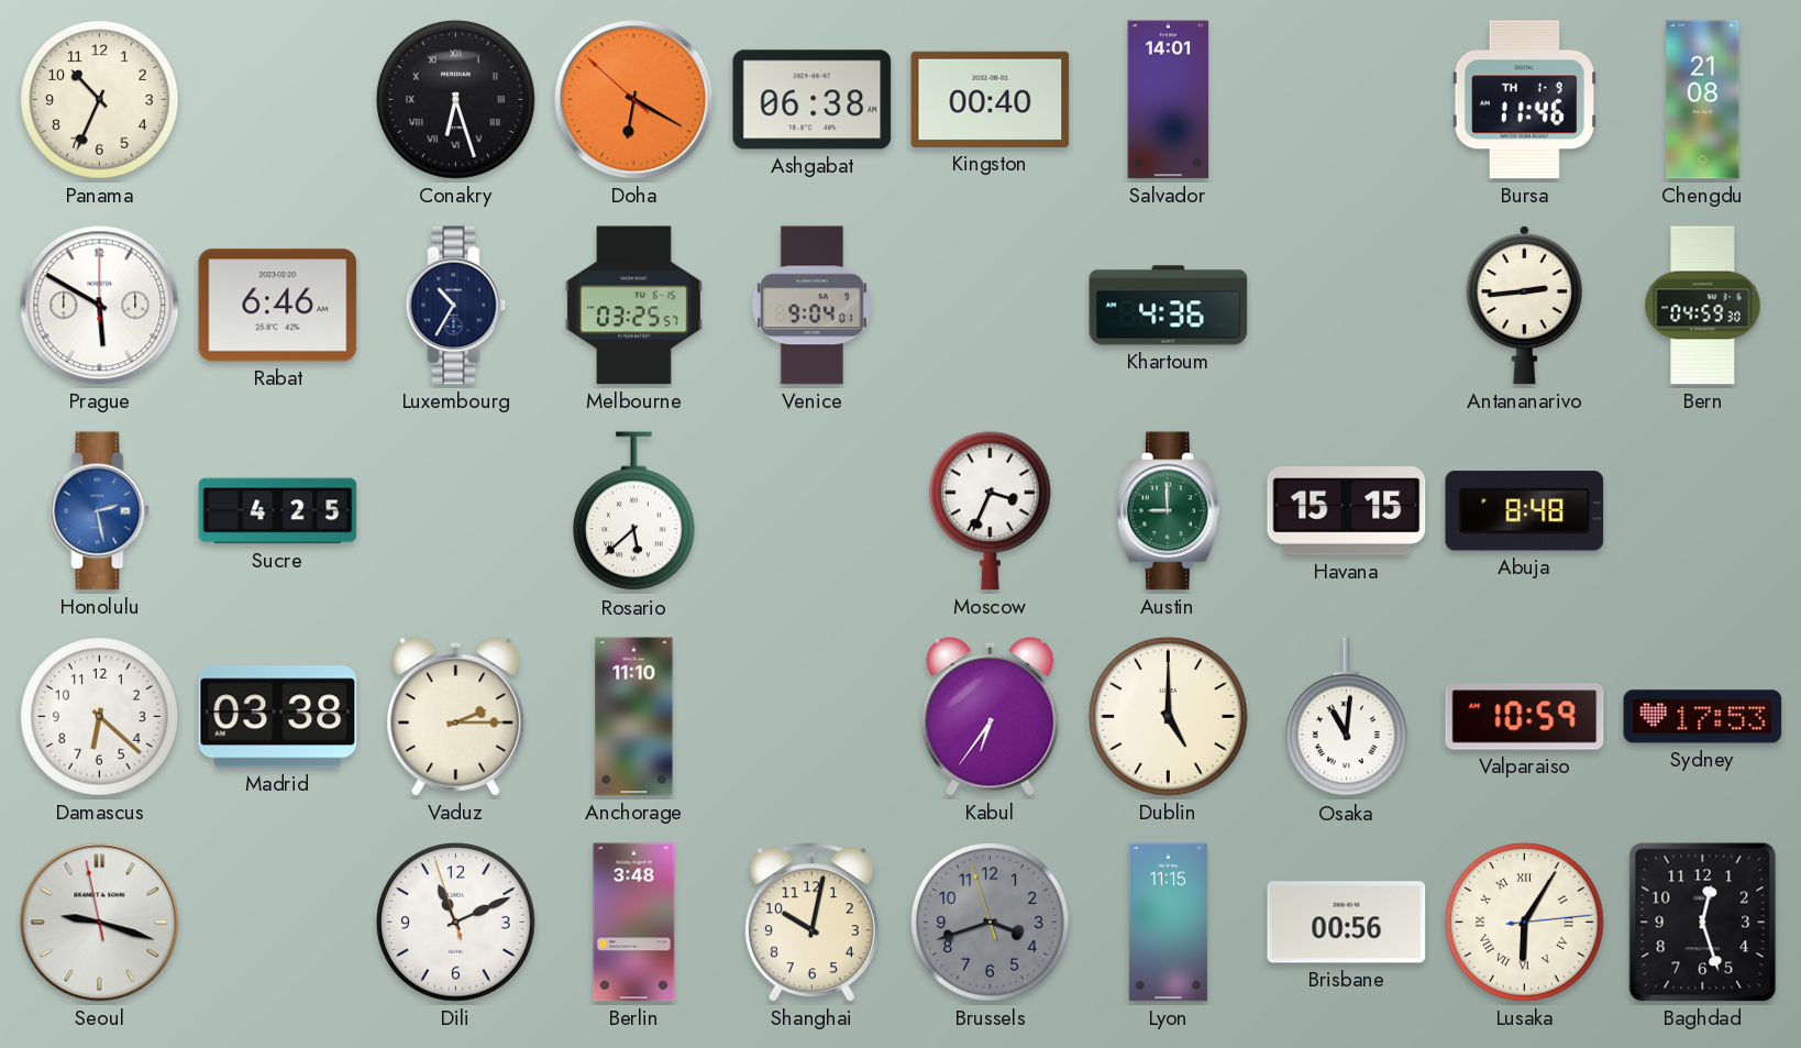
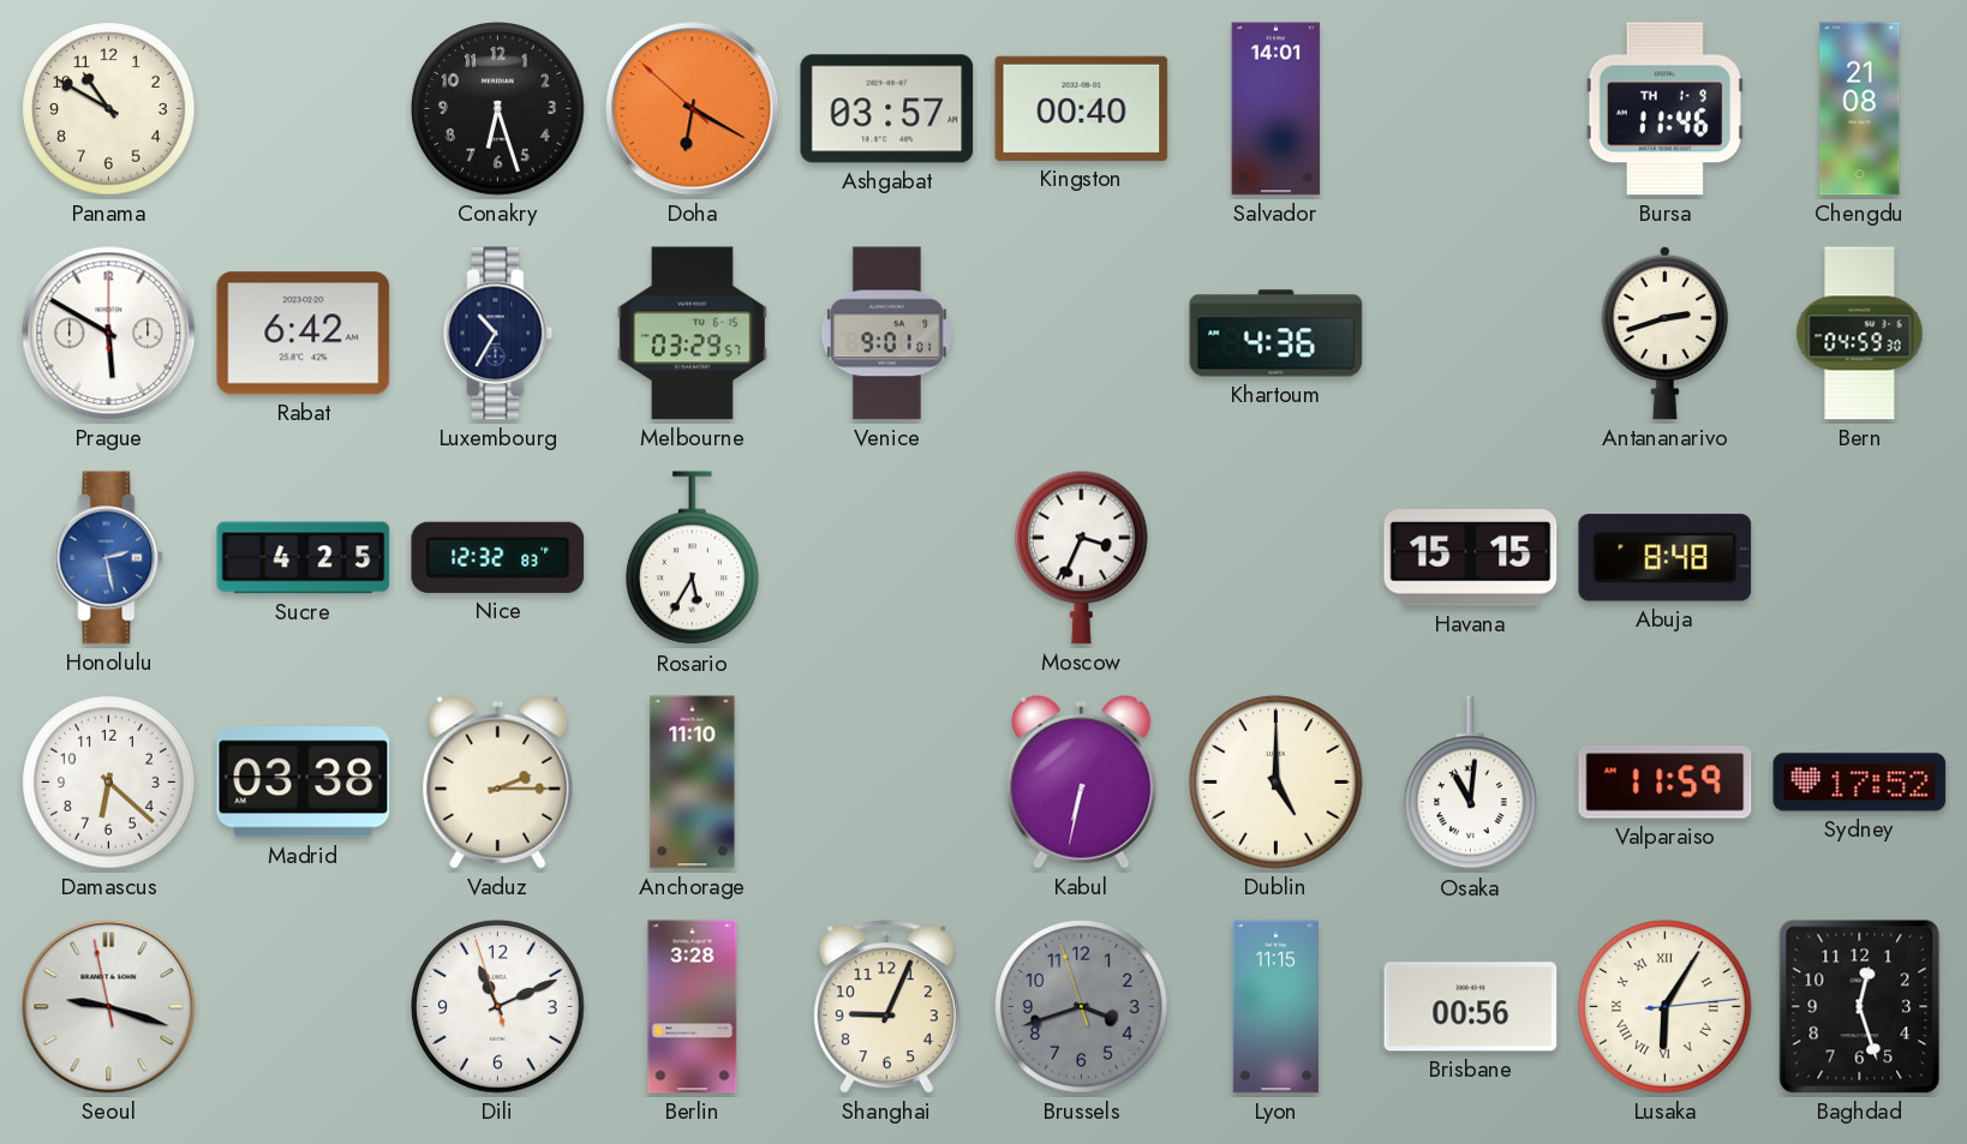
Panama: 10:34 -> 10:50
Conakry numerals: Roman -> Arabic
Ashgabat: 06:38 -> 03:57
Rabat: 6:46 -> 6:42
Melbourne: 03:25 -> 03:29
Venice: 9:04 -> 9:01
Antananarivo: 2:44 -> 2:42
Nice: none -> 12:32
Rosario: 5:38 -> 5:35
Austin: 9:00 -> none
Kabul: 6:36 -> 6:32
Valparaiso: 10:59 -> 11:59
Sydney: 17:53 -> 17:52
Berlin: 3:48 -> 3:28
Shanghai: 10:02 -> 9:04
